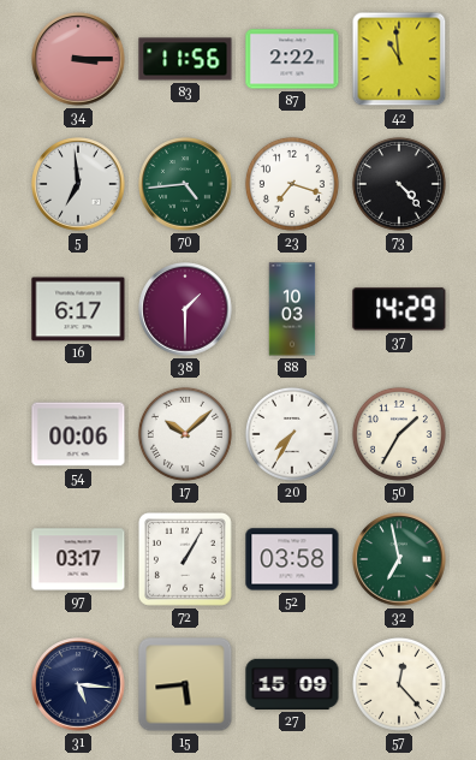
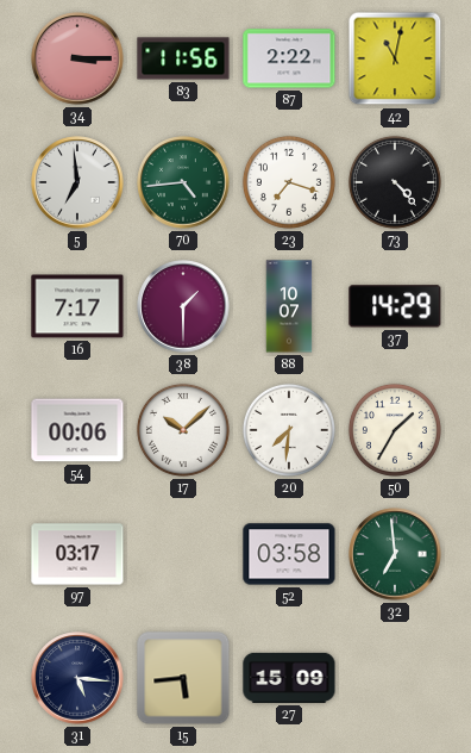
42: 10:59 -> 11:02
16: 6:17 -> 7:17
88: 10:03 -> 10:07
20: 7:35 -> 7:31
72: 1:05 -> none
32: 6:58 -> 6:59
57: 12:23 -> none
